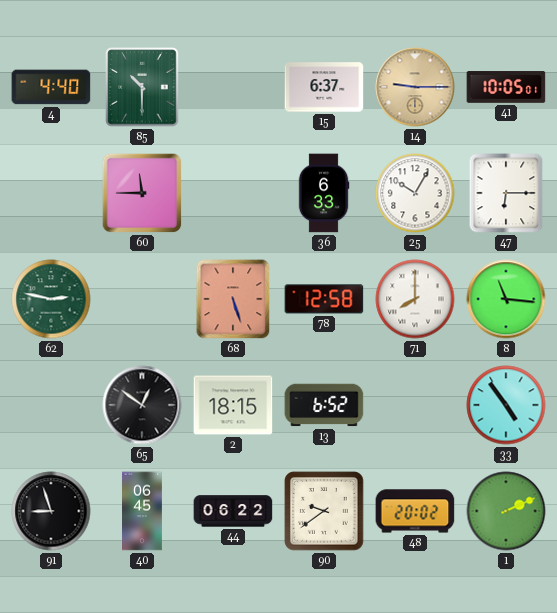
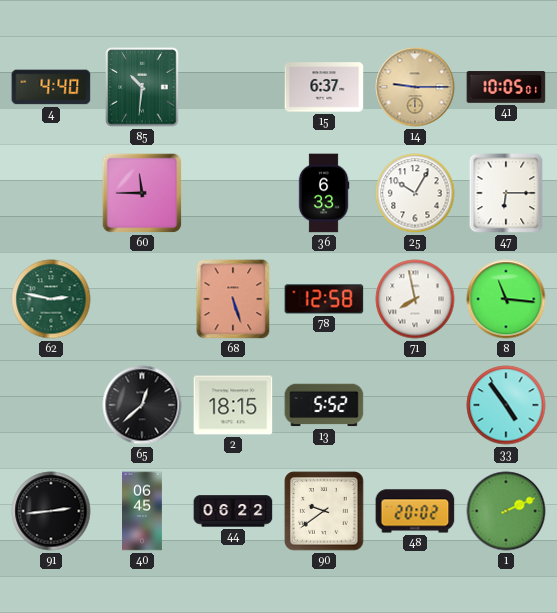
85: 10:30 -> 10:31
71: 8:00 -> 7:58
65: 12:51 -> 12:38
13: 6:52 -> 5:52
91: 8:57 -> 2:44
